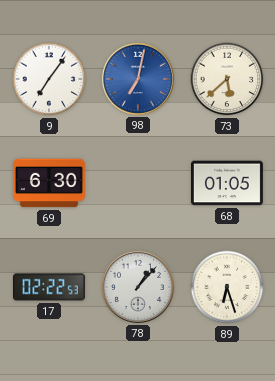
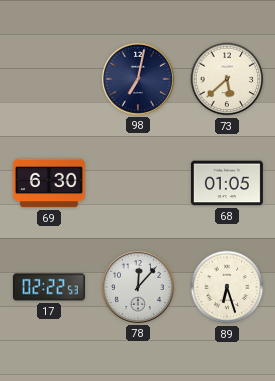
9: 7:06 -> none
98 dial: blue -> navy
78: 1:07 -> 12:07
